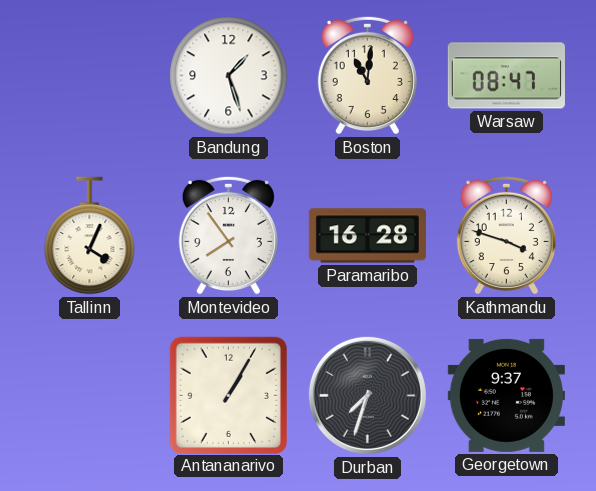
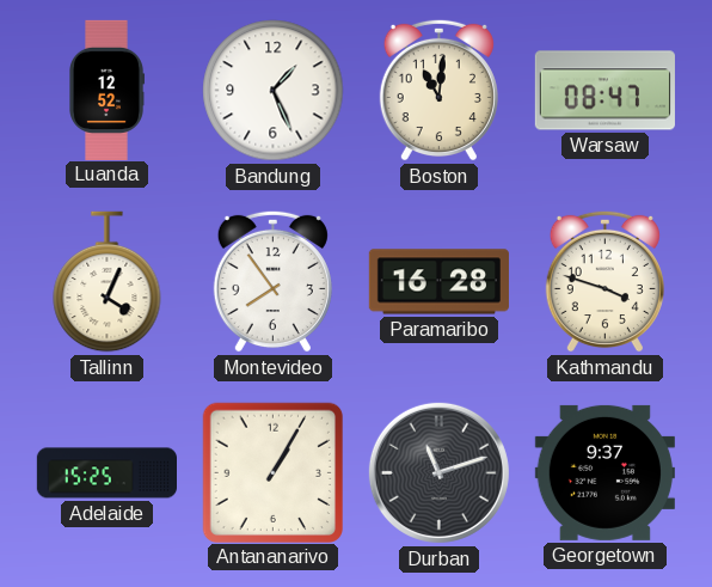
Luanda: none -> 12:52
Bandung: 1:27 -> 1:26
Adelaide: none -> 15:25
Durban: 7:33 -> 11:12
